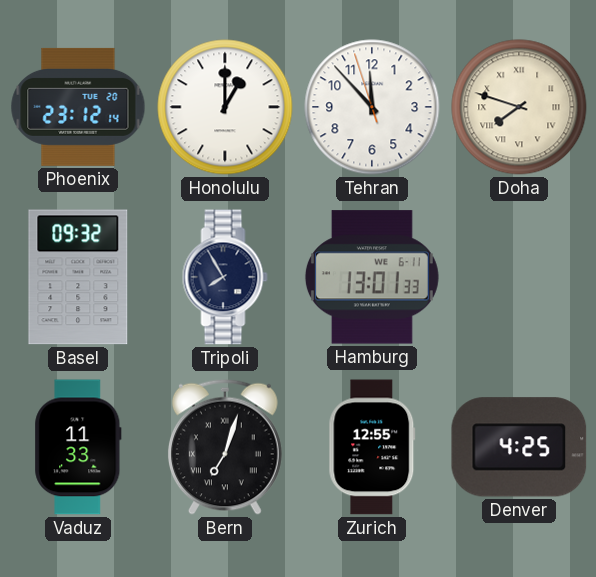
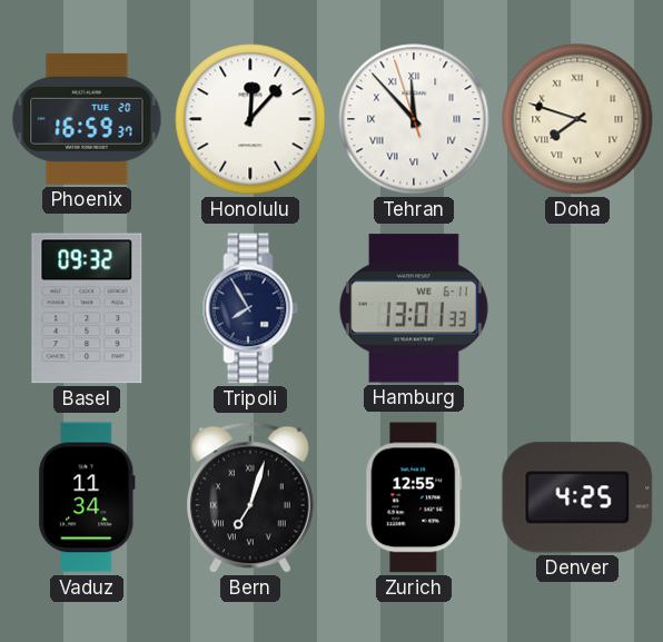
Phoenix: 23:12 -> 16:59
Honolulu: 1:00 -> 12:07
Tehran numerals: Arabic -> Roman
Vaduz: 11:33 -> 11:34
